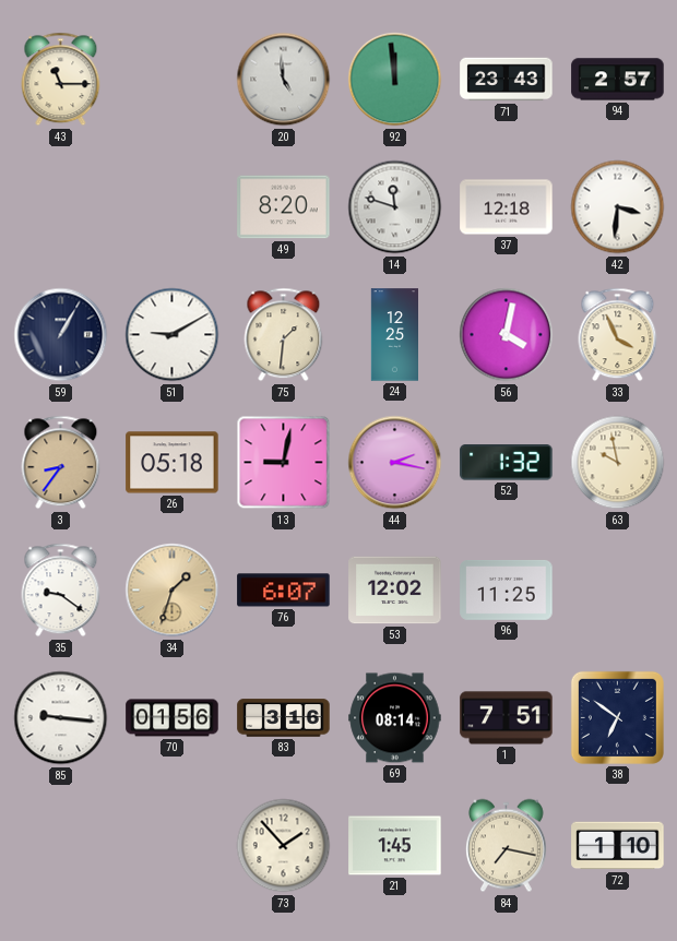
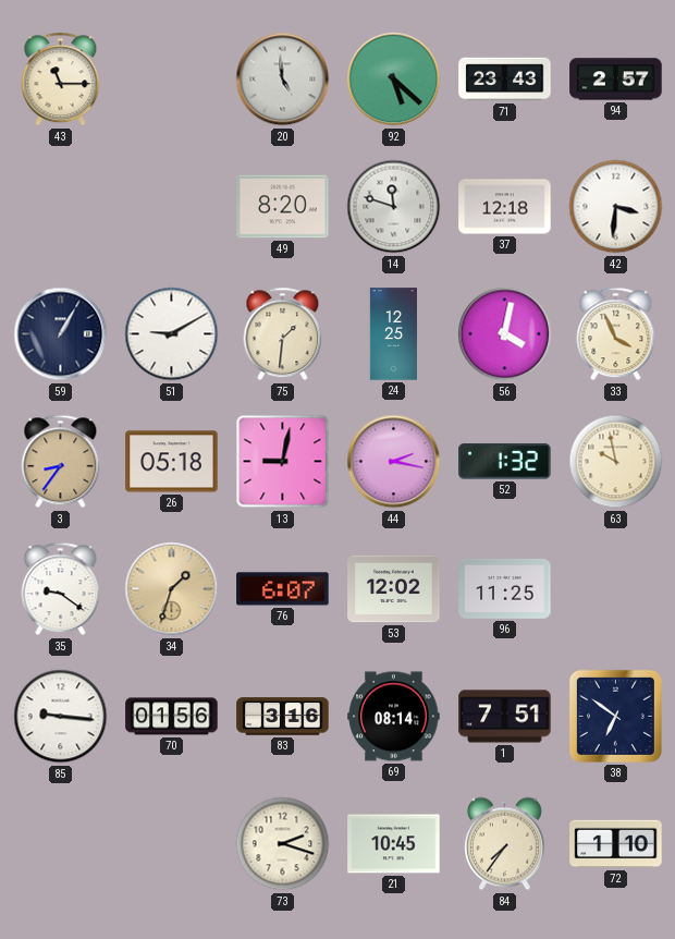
92: 11:59 -> 5:22
73: 1:53 -> 2:18
21: 1:45 -> 10:45
84: 7:17 -> 7:36
